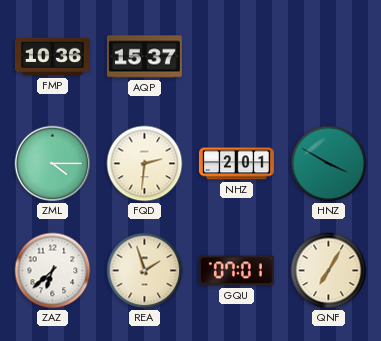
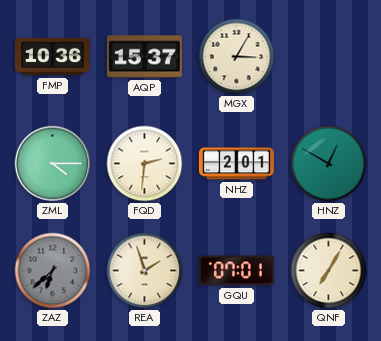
MGX: none -> 3:05
HNZ: 3:50 -> 12:50
ZAZ dial: white -> grey
